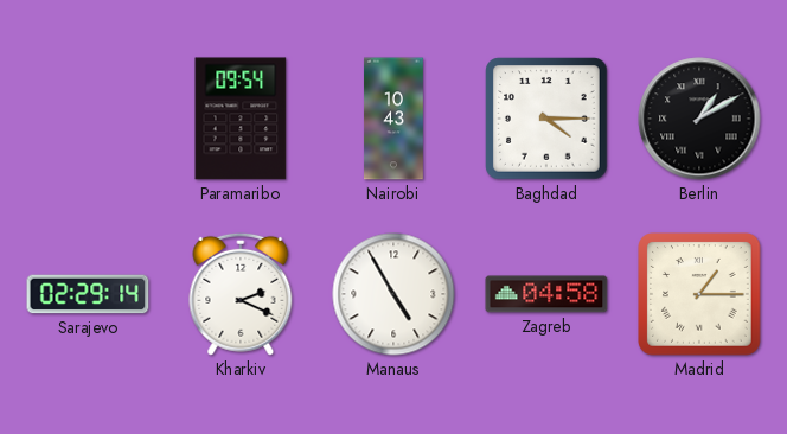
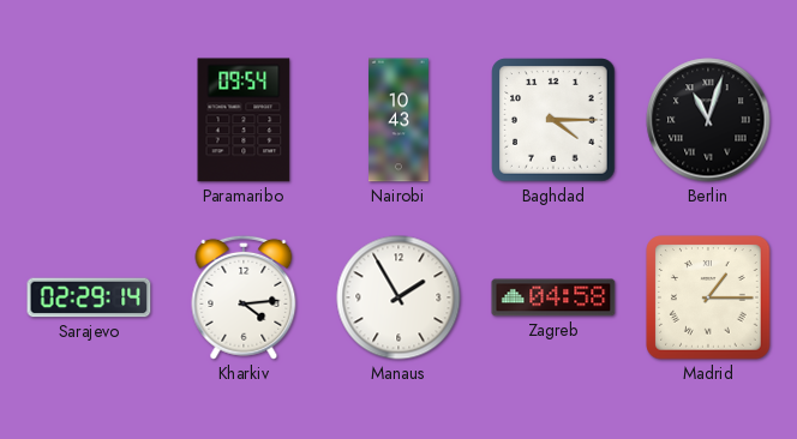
Berlin: 1:10 -> 11:03
Kharkiv: 2:19 -> 4:14
Manaus: 4:55 -> 1:55
